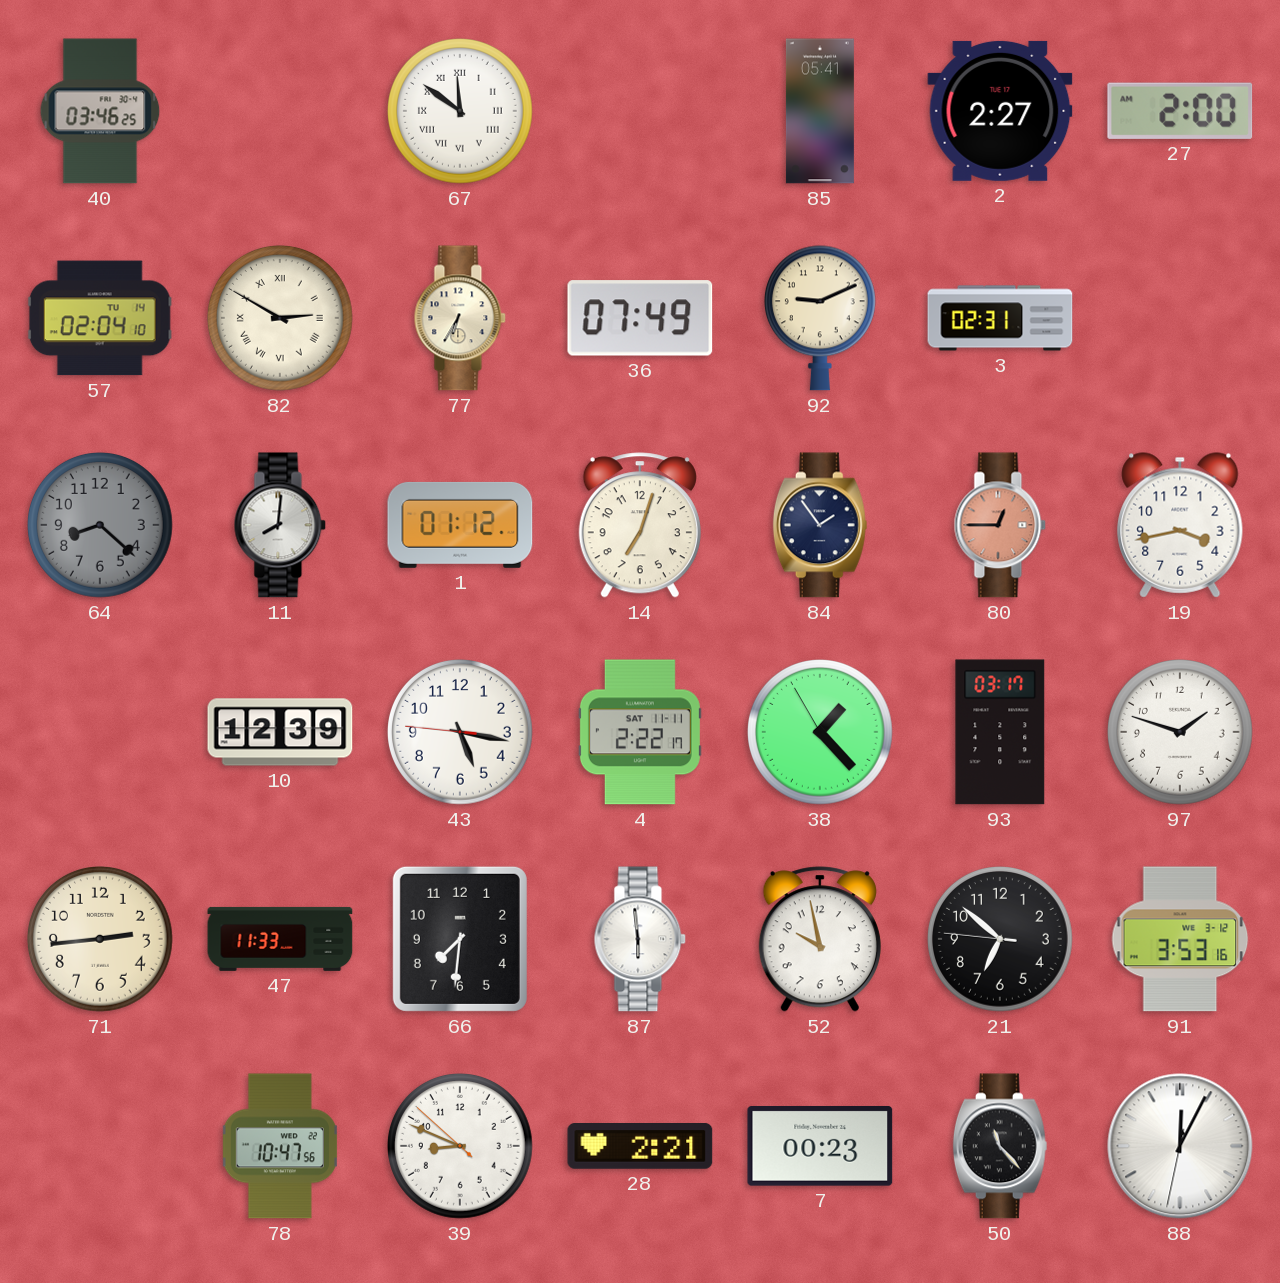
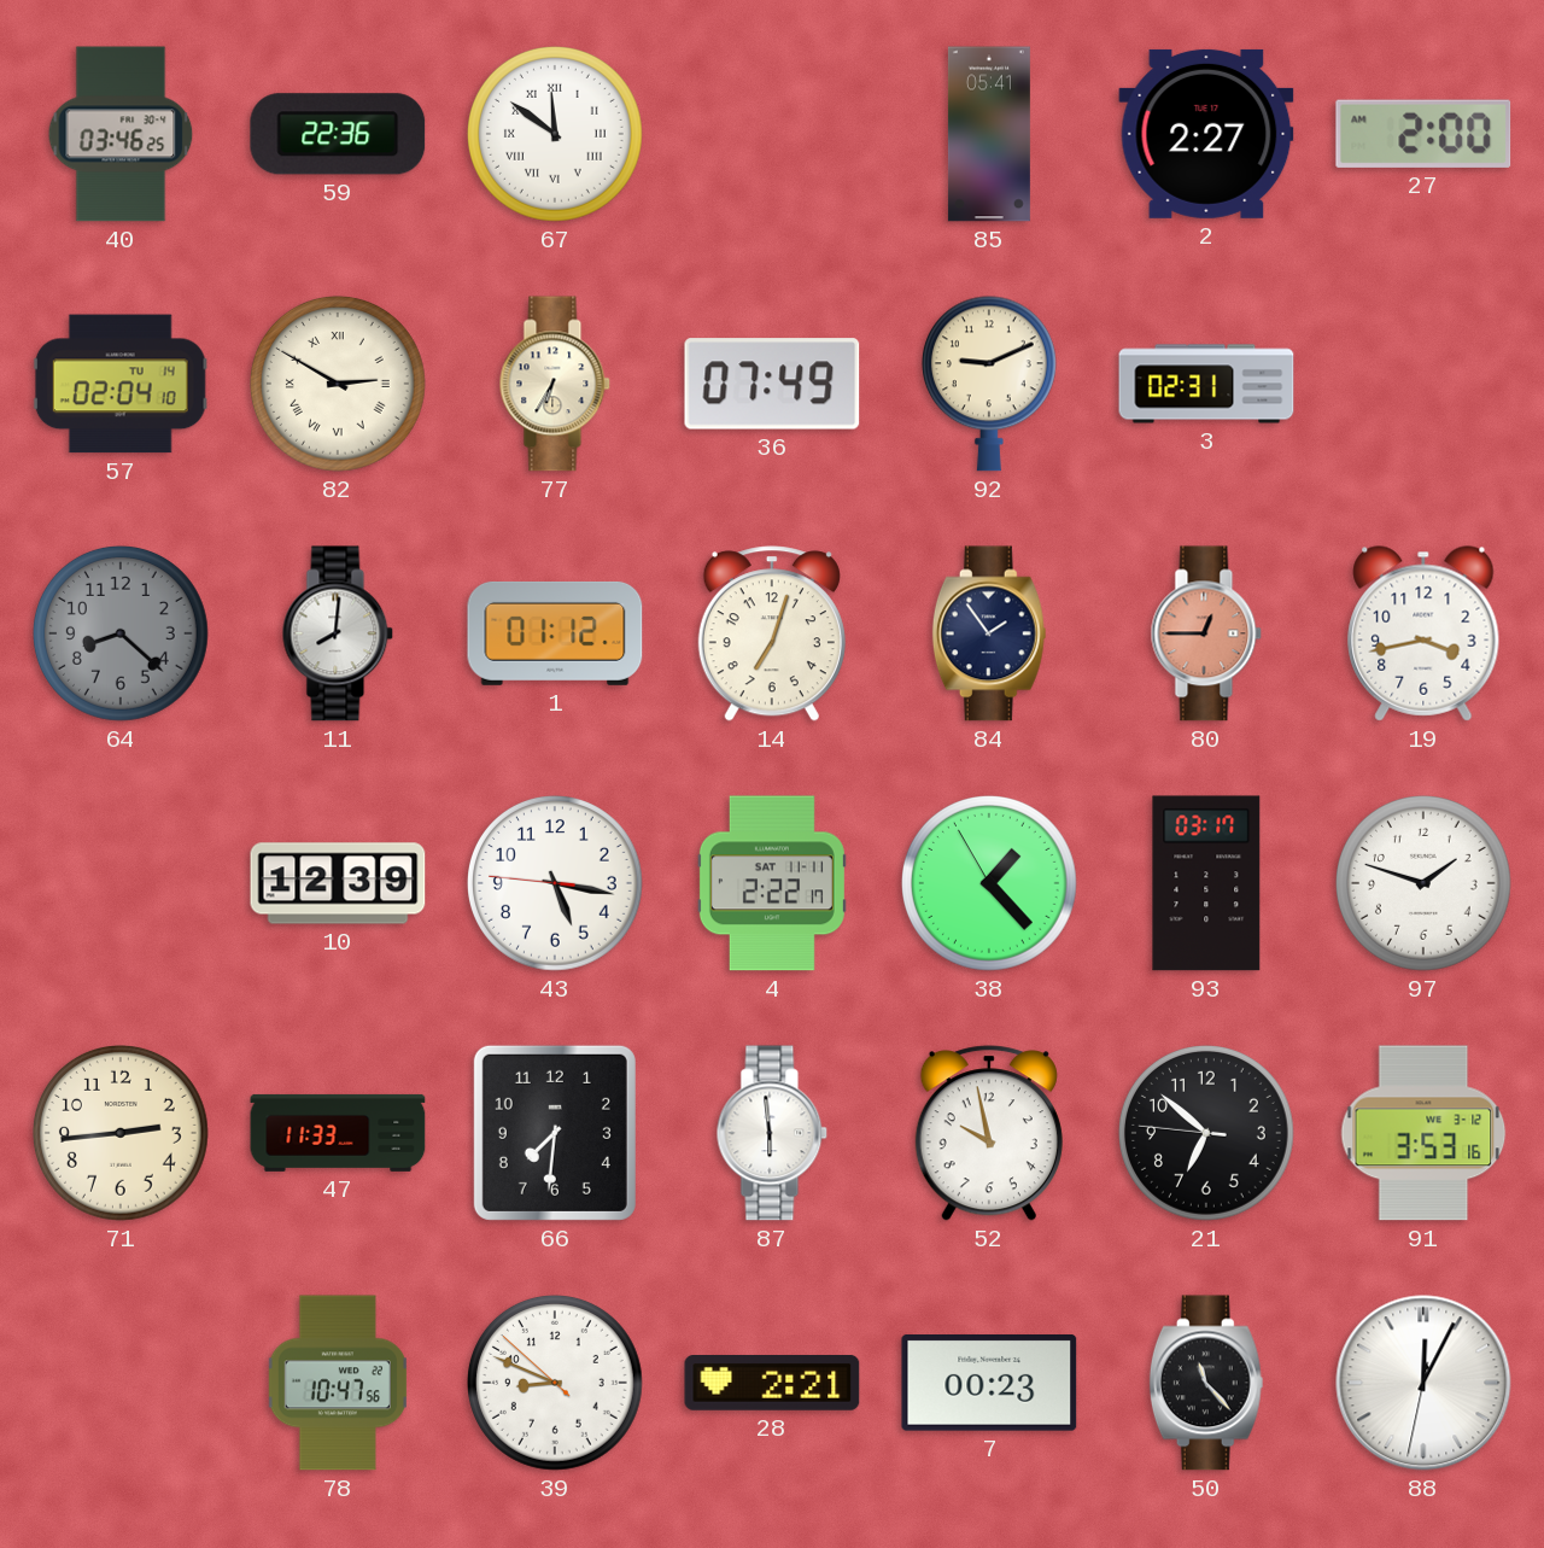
59: none -> 22:36
